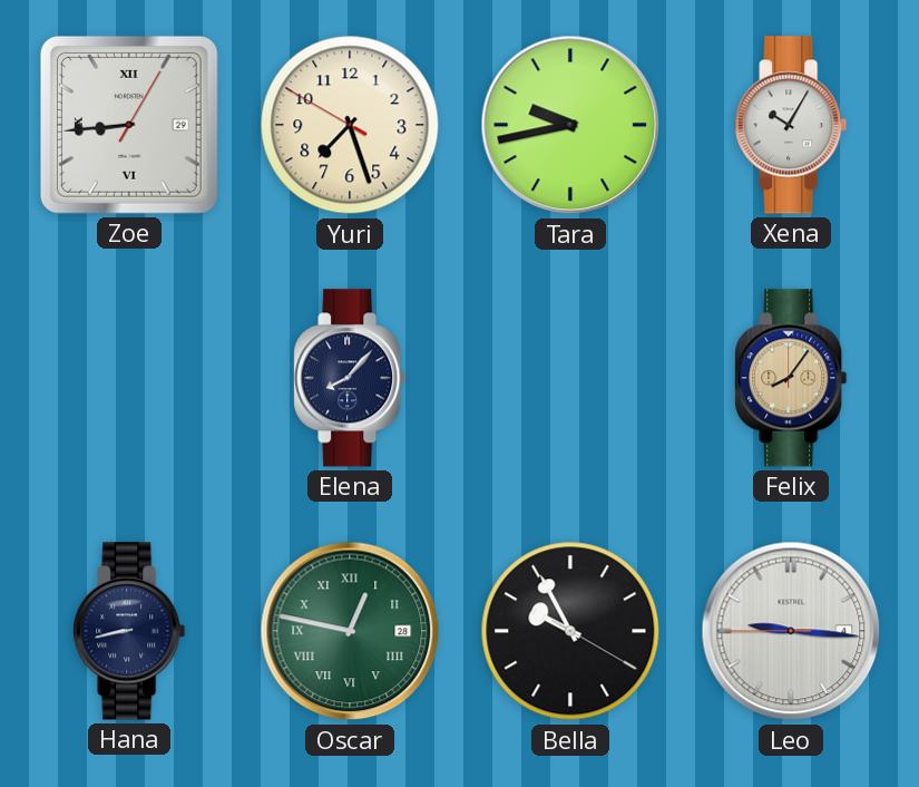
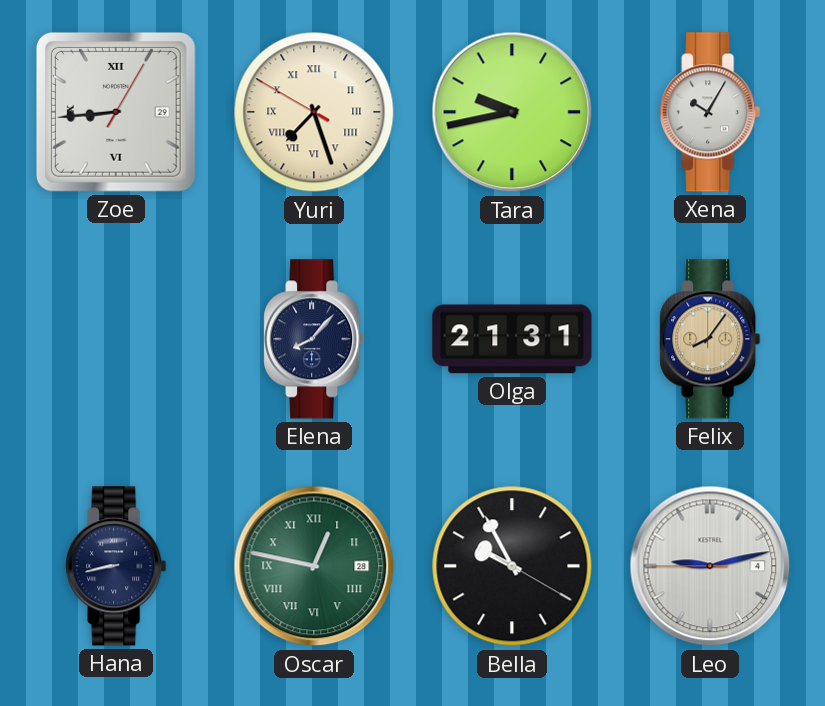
Yuri numerals: Arabic -> Roman
Olga: none -> 21:31
Leo: 9:15 -> 9:12
